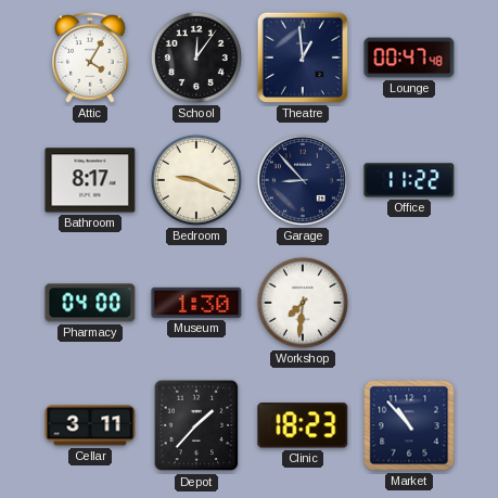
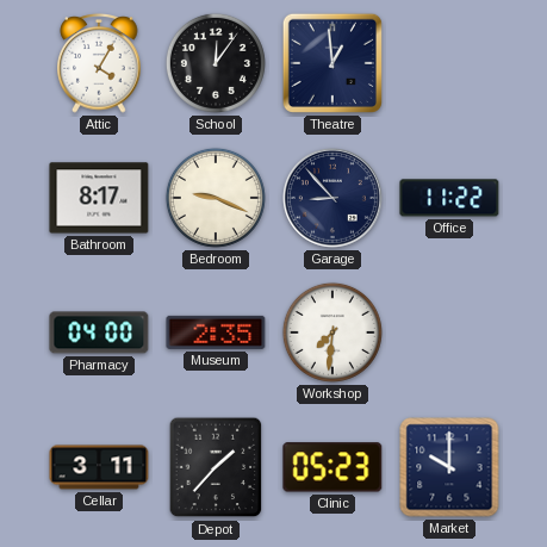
Lounge: 00:47 -> none
Museum: 1:30 -> 2:35
Clinic: 18:23 -> 05:23
Market: 10:53 -> 10:00
